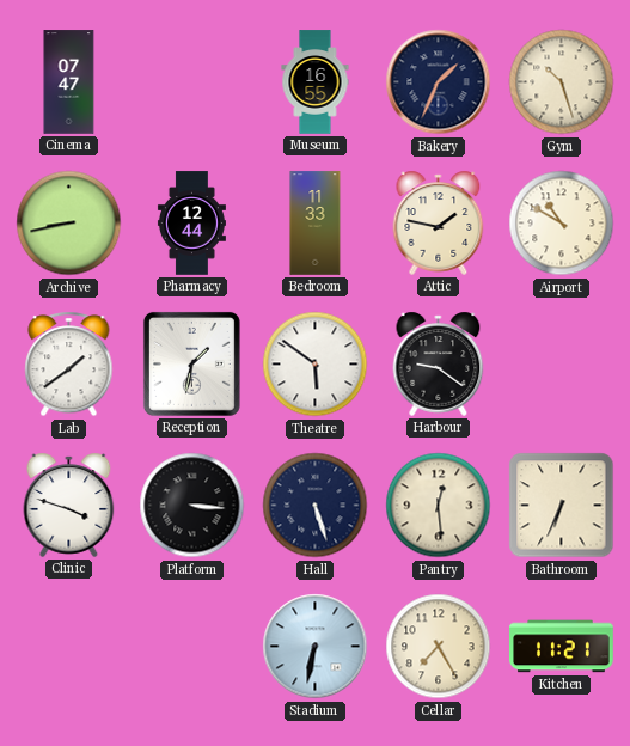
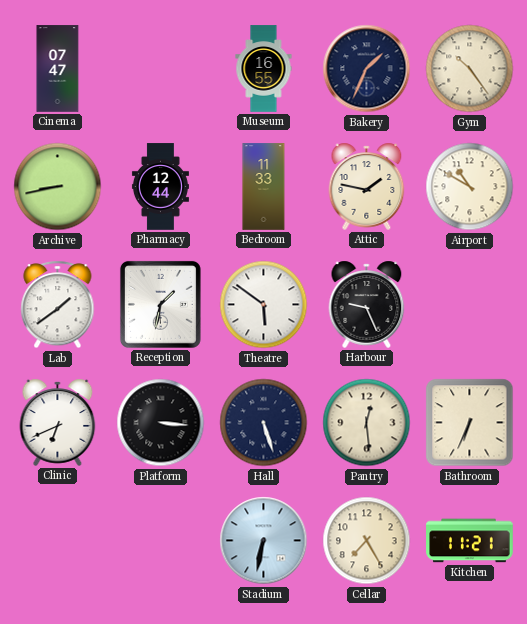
Gym: 10:27 -> 10:24
Harbour: 9:21 -> 9:26
Clinic: 3:48 -> 6:41
